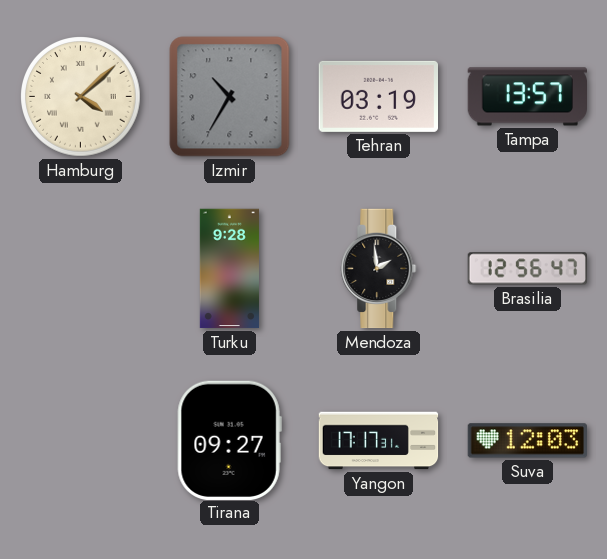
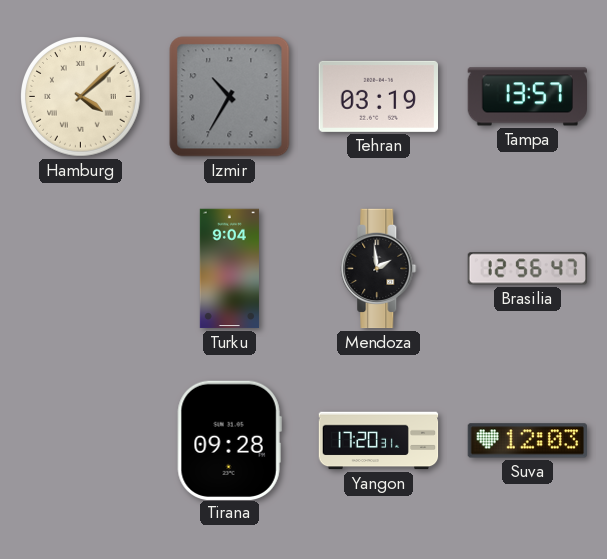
Turku: 9:28 -> 9:04
Tirana: 09:27 -> 09:28
Yangon: 17:17 -> 17:20
